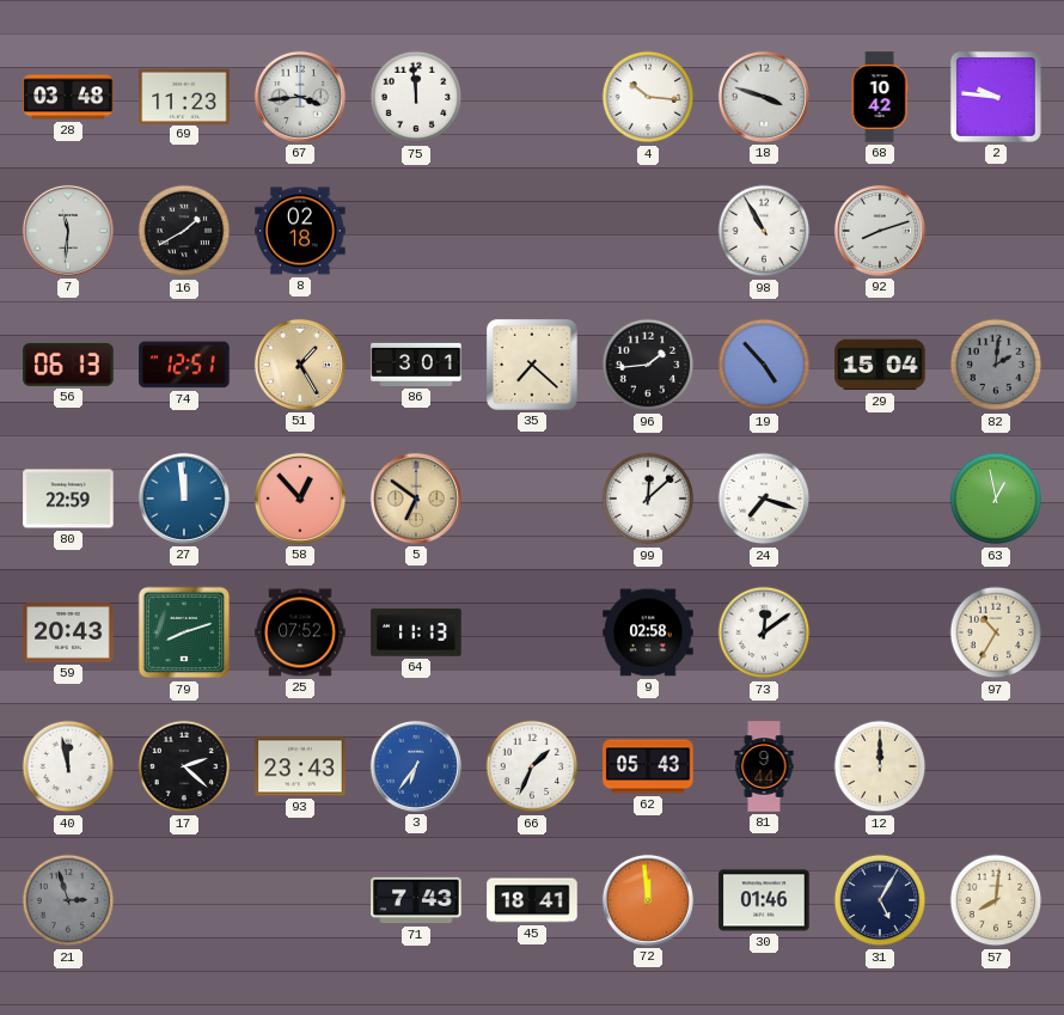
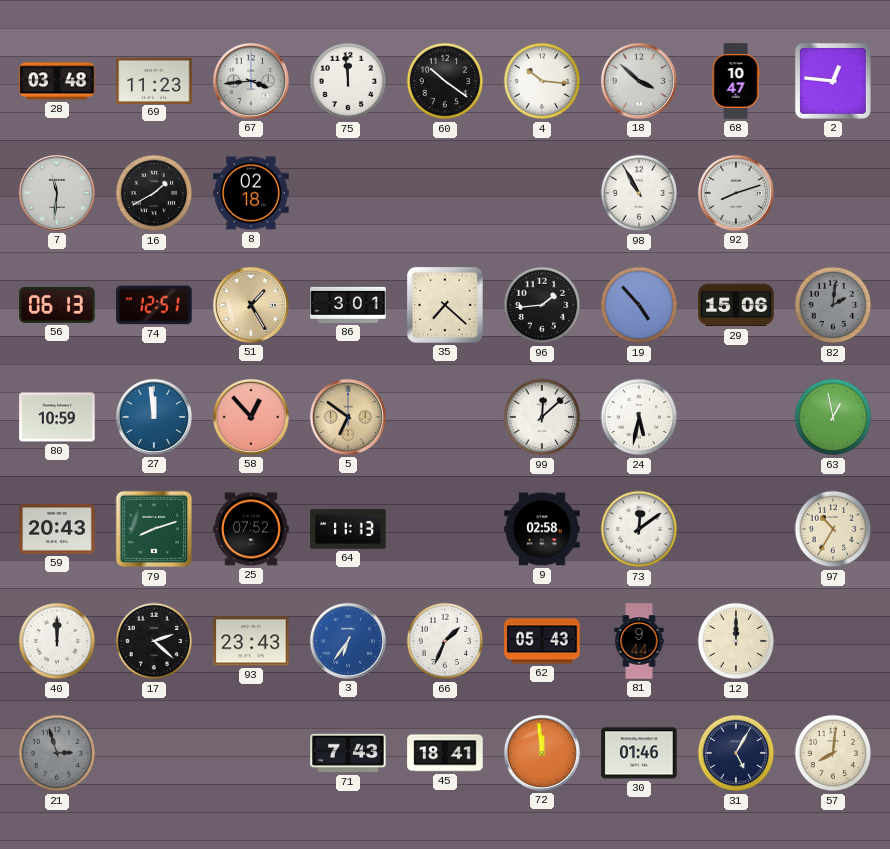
60: none -> 10:21
18: 3:48 -> 3:52
68: 10:42 -> 10:47
2: 9:46 -> 12:46
29: 15:04 -> 15:06
80: 22:59 -> 10:59
24: 7:18 -> 5:32
40: 11:58 -> 12:00
